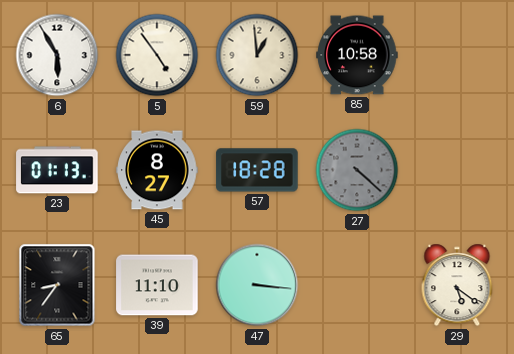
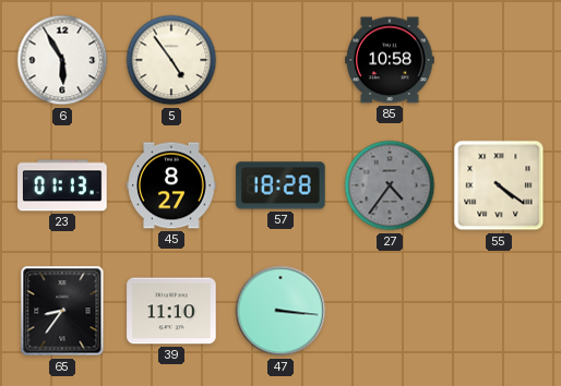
59: 12:59 -> none
27: 4:22 -> 4:36
55: none -> 4:21
29: 5:21 -> none
